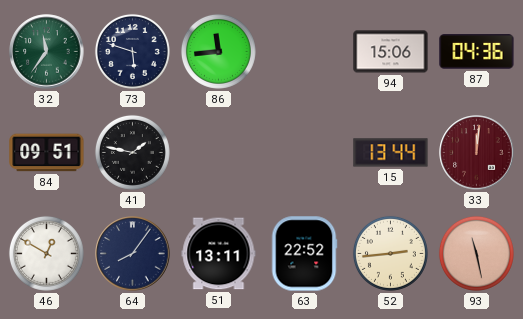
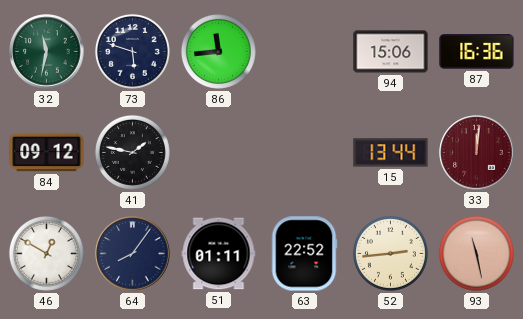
32: 11:36 -> 11:32
87: 04:36 -> 16:36
84: 09:51 -> 09:12
51: 13:11 -> 01:11
